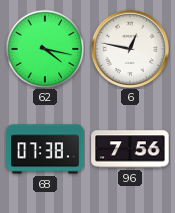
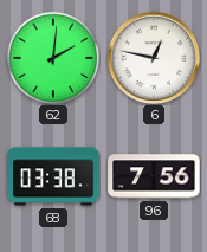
62: 4:17 -> 2:01
68: 07:38 -> 03:38
